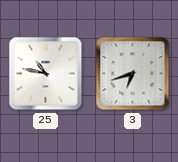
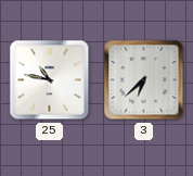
3: 6:42 -> 6:38
